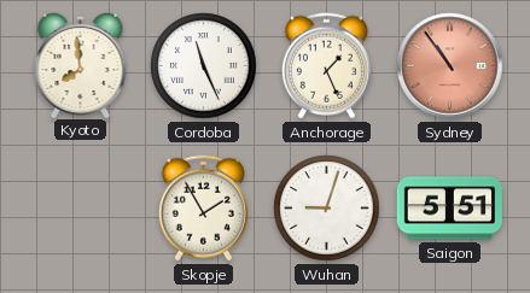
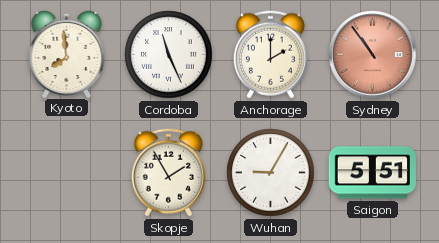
Anchorage: 1:26 -> 2:00
Wuhan: 9:03 -> 9:05
